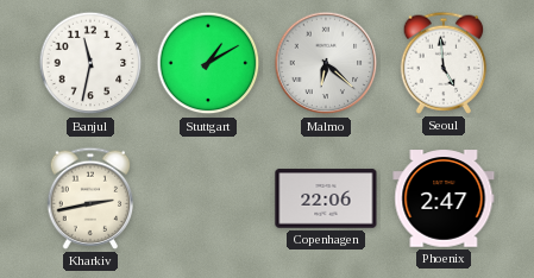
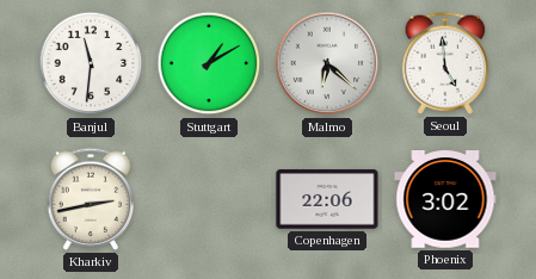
Banjul: 11:32 -> 11:31
Phoenix: 2:47 -> 3:02
